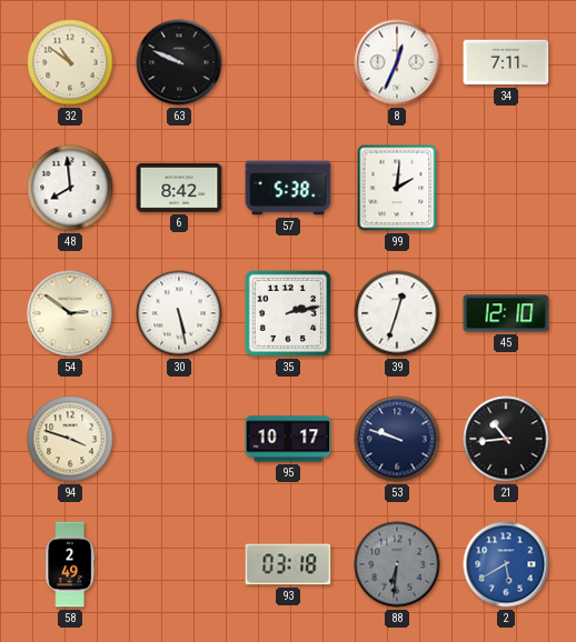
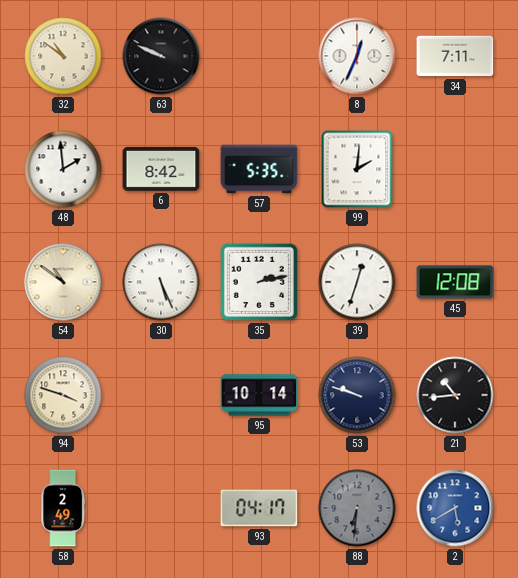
48: 7:59 -> 1:59
57: 5:38 -> 5:35
54: 2:51 -> 10:51
30: 5:28 -> 5:26
45: 12:10 -> 12:08
95: 10:17 -> 10:14
93: 03:18 -> 04:17
